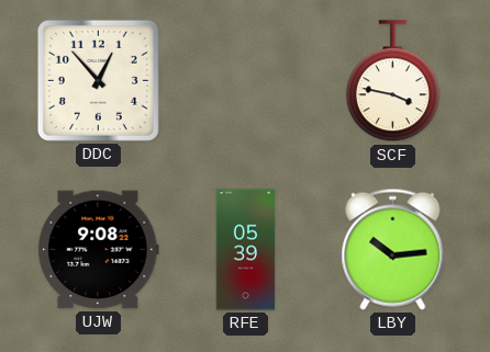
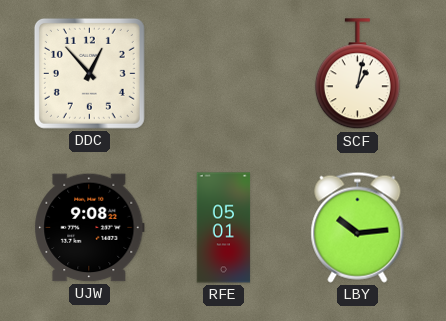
SCF: 3:47 -> 1:02
RFE: 05:39 -> 05:01
